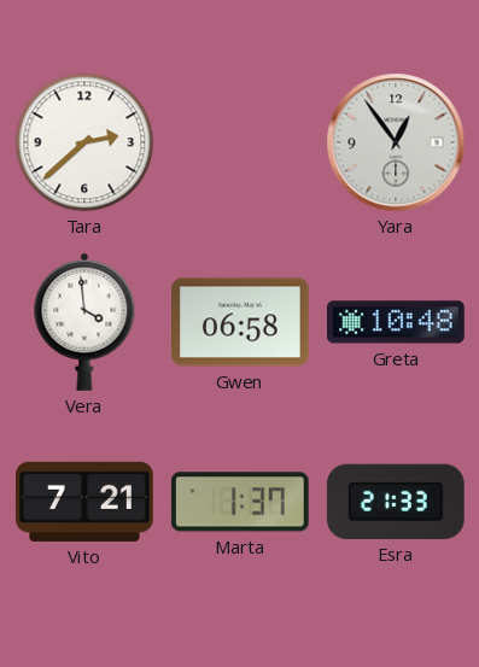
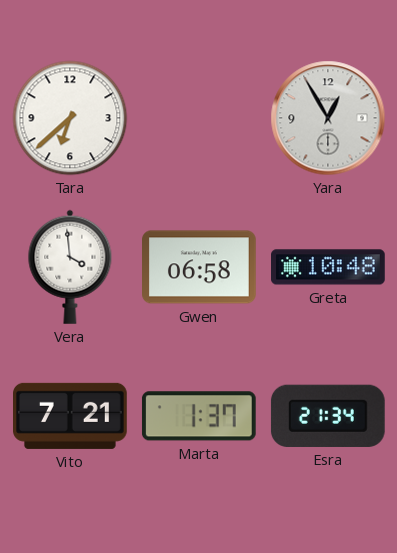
Tara: 2:38 -> 6:38
Yara: 12:54 -> 12:55
Esra: 21:33 -> 21:34
